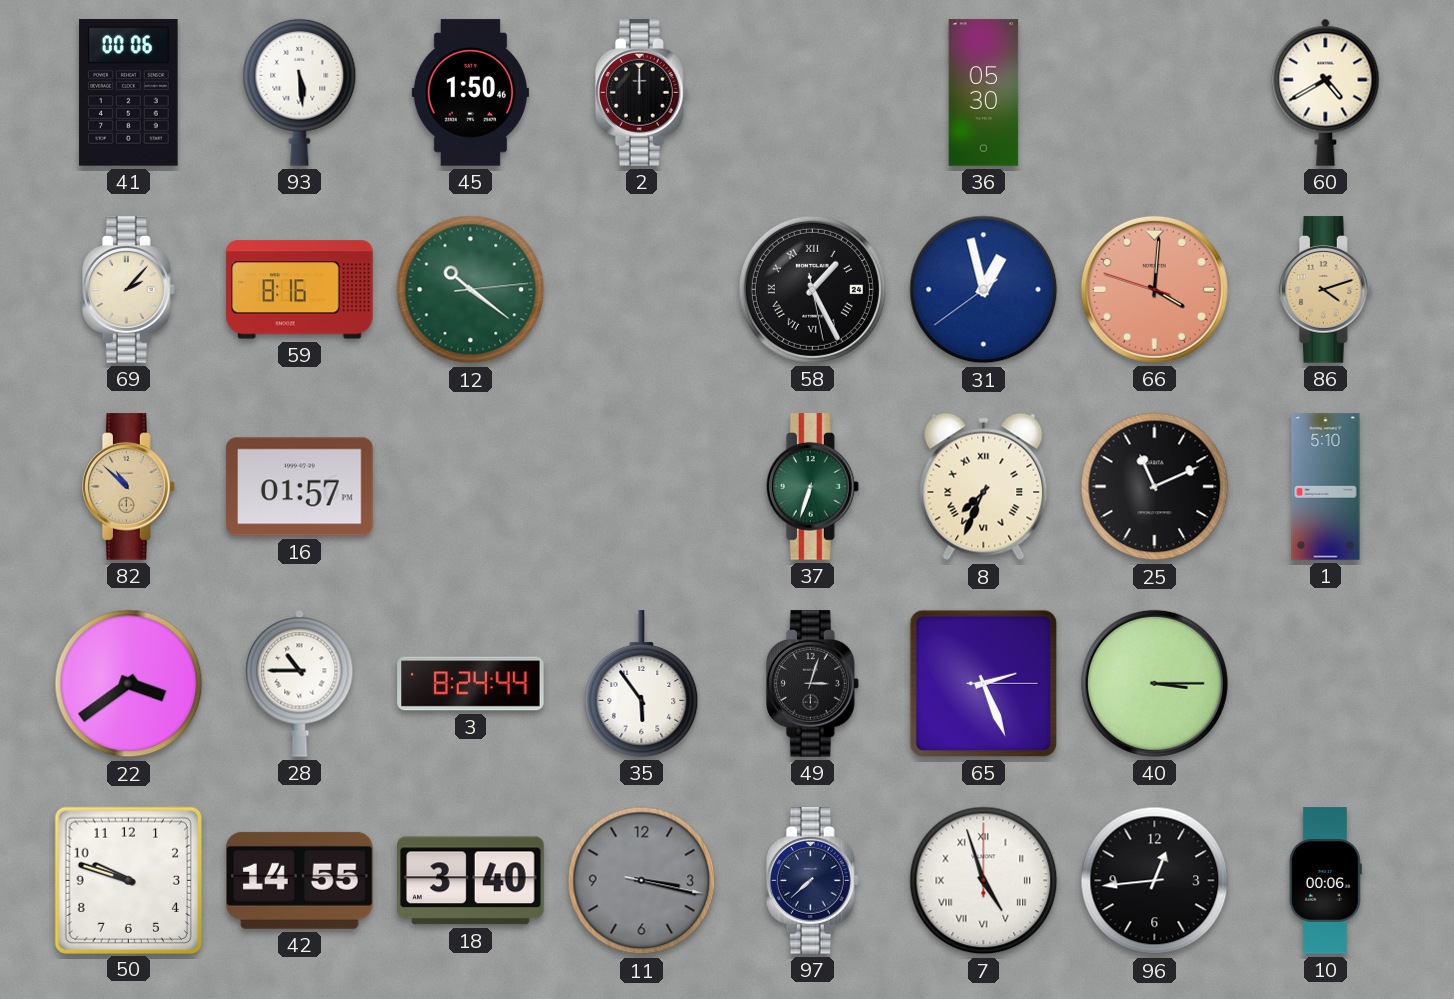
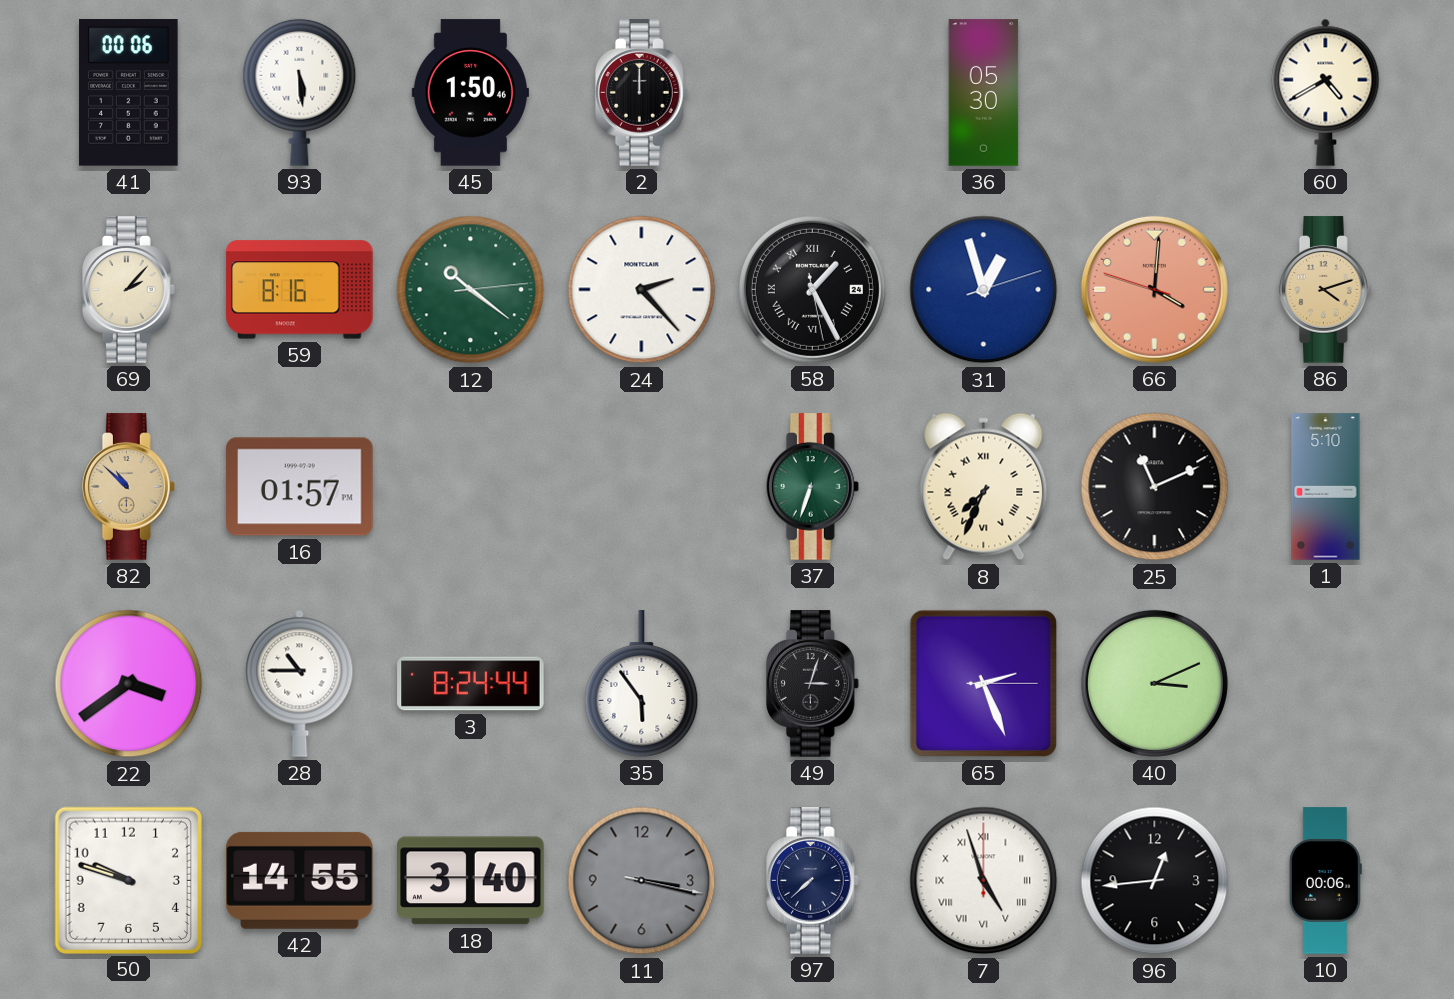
24: none -> 2:23
31: 12:57:39 -> 12:57:12
40: 3:15 -> 3:11
